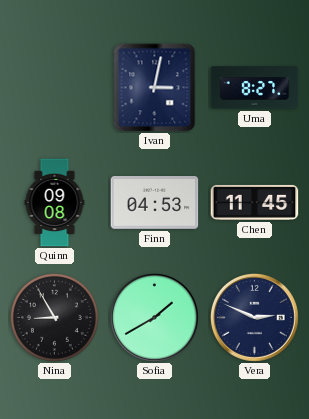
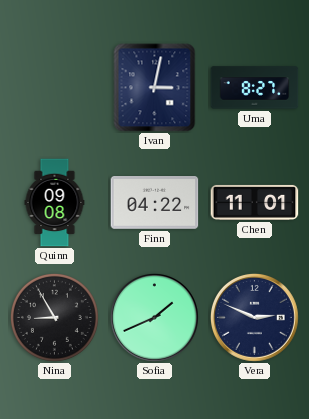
Finn: 04:53 -> 04:22
Chen: 11:45 -> 11:01
Sofia: 1:40 -> 1:41
